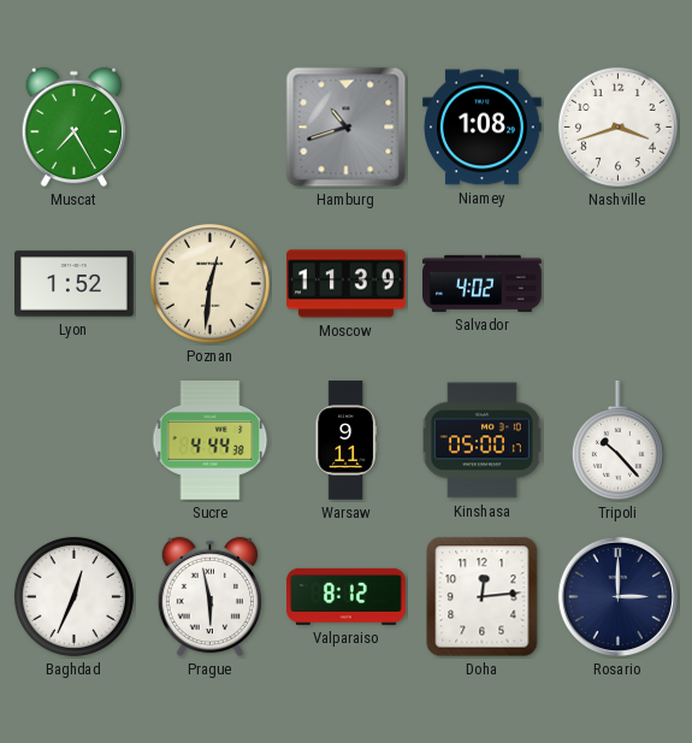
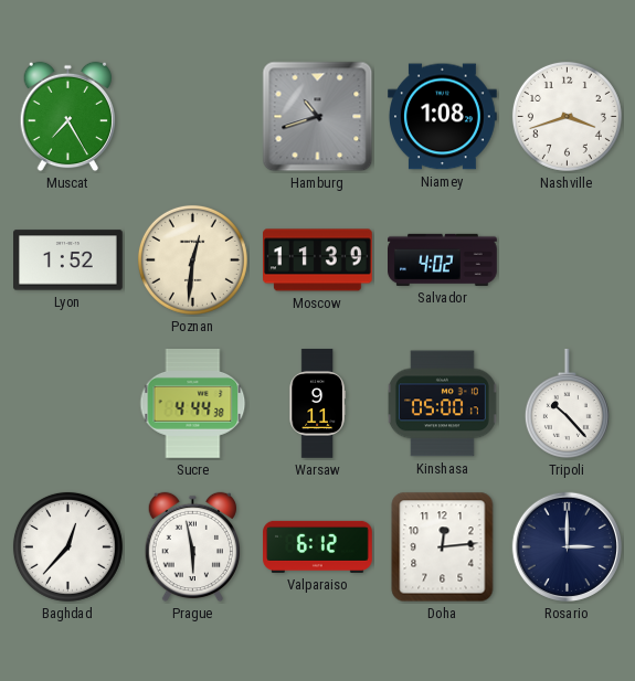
Baghdad: 12:34 -> 12:37
Valparaiso: 8:12 -> 6:12
